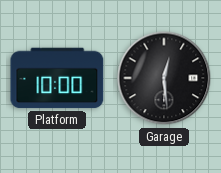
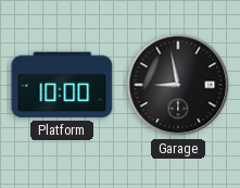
Garage: 12:29 -> 8:58
